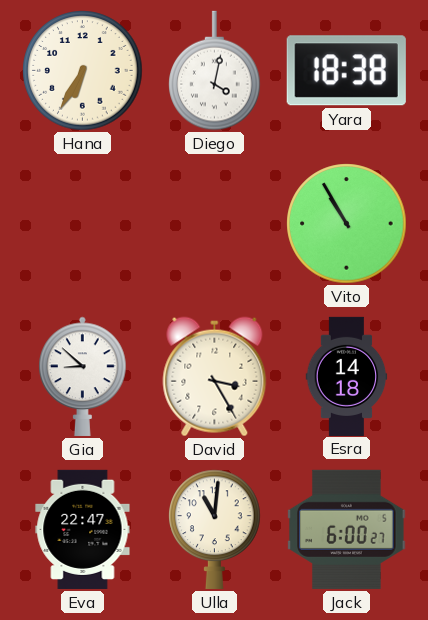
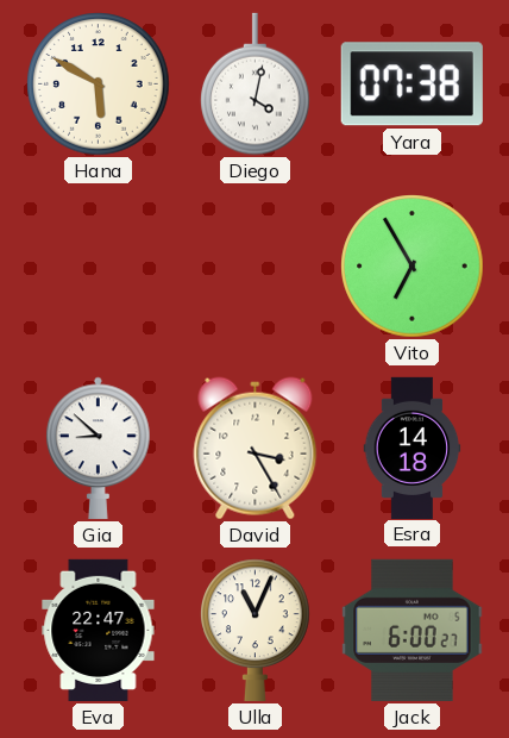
Hana: 6:35 -> 5:50
Yara: 18:38 -> 07:38
Vito: 10:55 -> 6:55
Ulla: 11:01 -> 11:04
